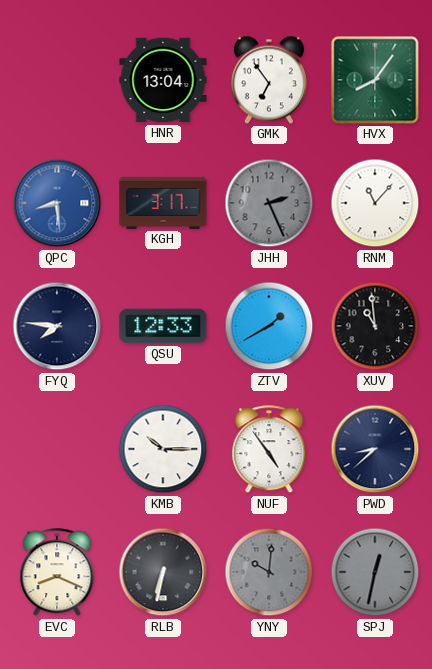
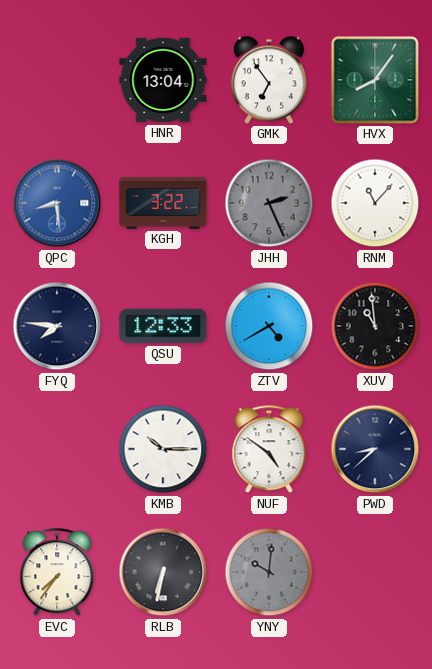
KGH: 3:17 -> 3:22
ZTV: 1:40 -> 4:40
NUF: 4:54 -> 4:51
EVC: 8:19 -> 7:36
SPJ: 12:32 -> none
